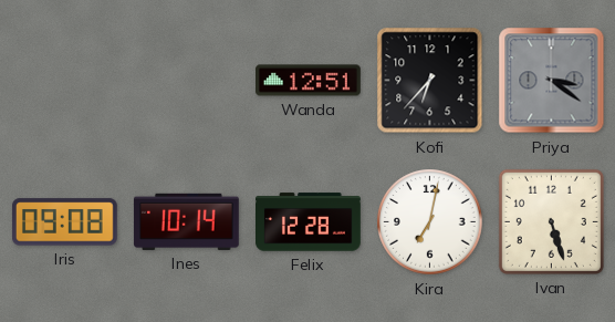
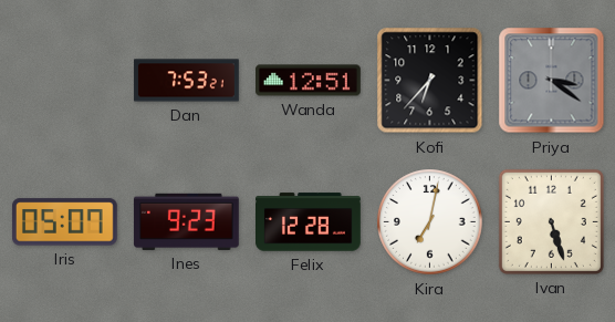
Dan: none -> 7:53
Iris: 09:08 -> 05:07
Ines: 10:14 -> 9:23
